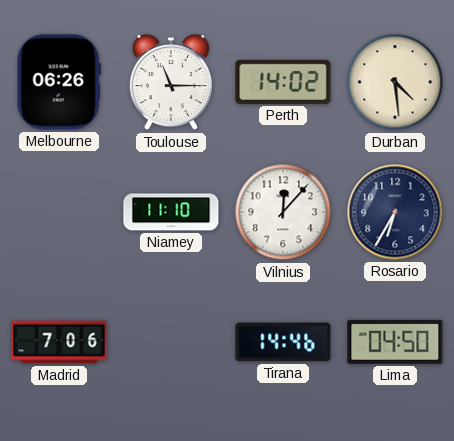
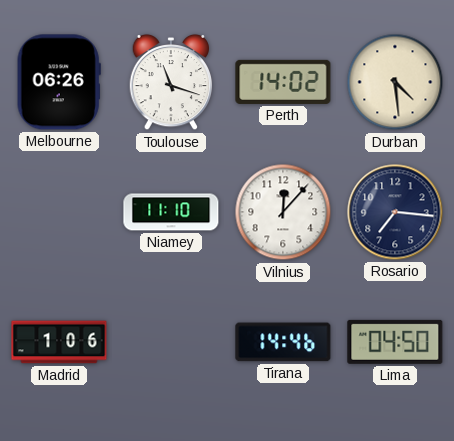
Toulouse: 11:15 -> 11:18
Rosario: 6:35 -> 7:16
Madrid: 7:06 -> 1:06
